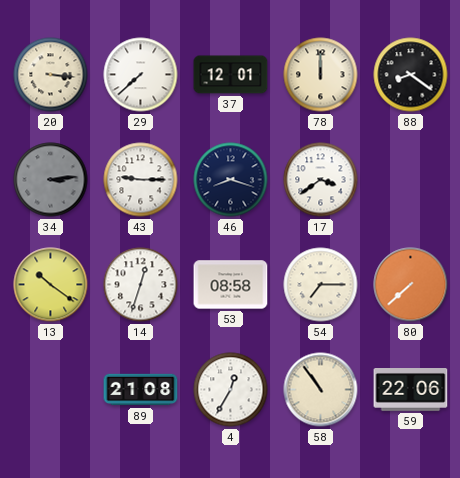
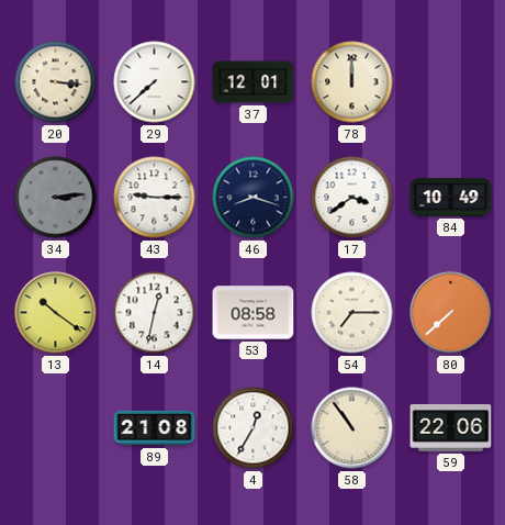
88: 8:21 -> none
84: none -> 10:49
14: 12:33 -> 12:32
